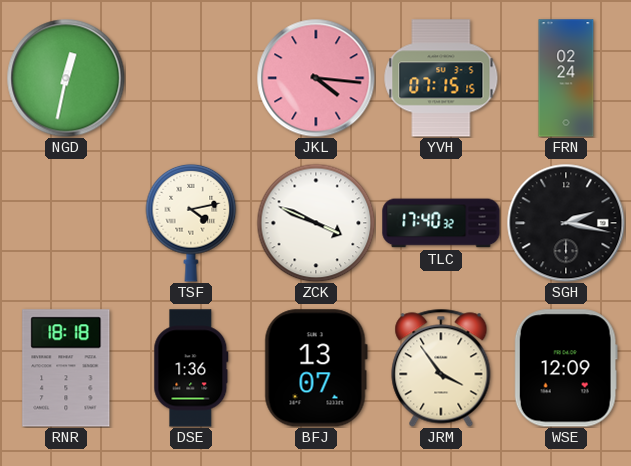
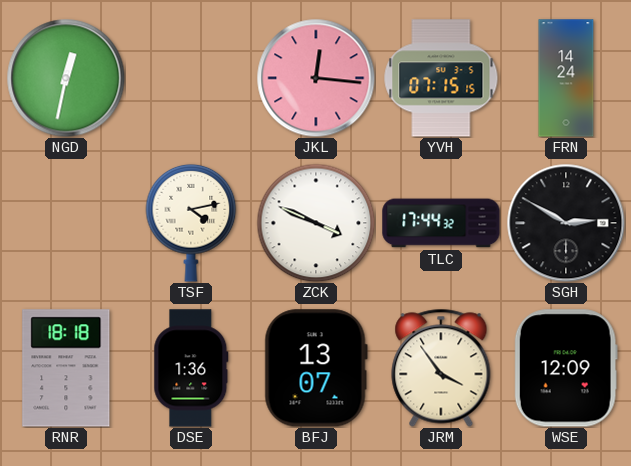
JKL: 4:16 -> 12:16
FRN: 02:24 -> 14:24
TLC: 17:40 -> 17:44
SGH: 2:17 -> 2:50
